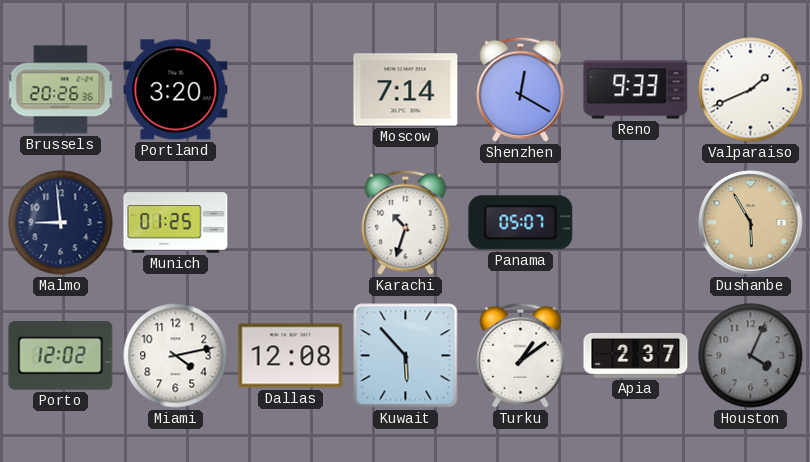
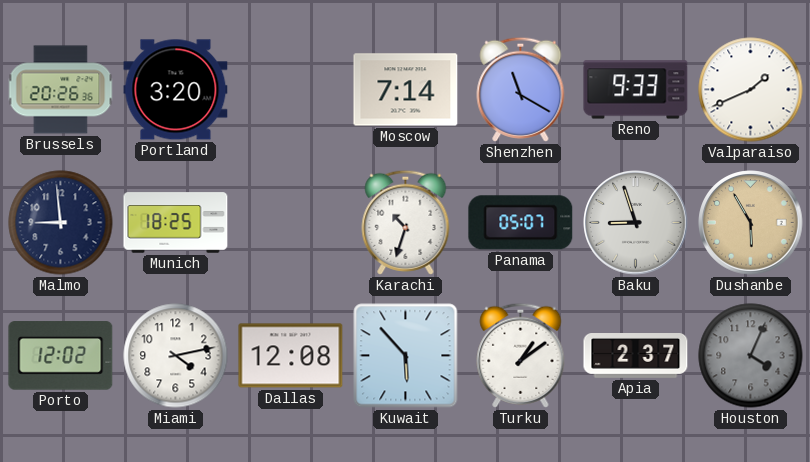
Shenzhen: 12:20 -> 11:20
Munich: 01:25 -> 18:25
Baku: none -> 8:57
